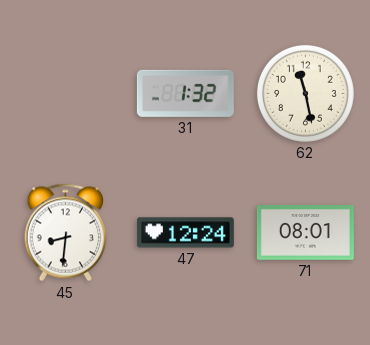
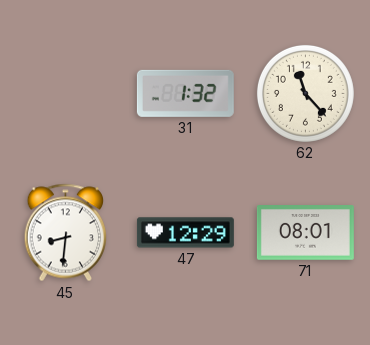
62: 11:28 -> 11:23
47: 12:24 -> 12:29
